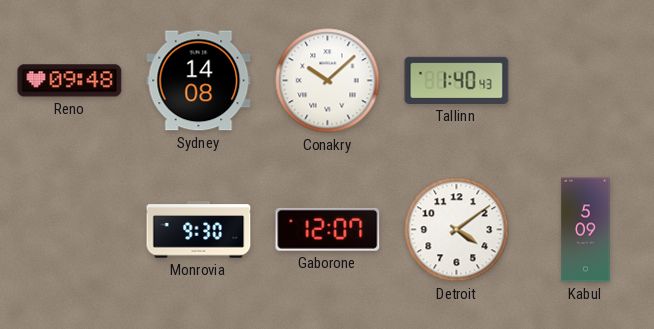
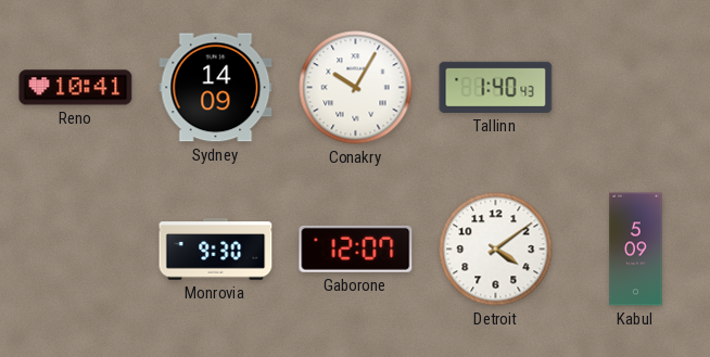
Reno: 09:48 -> 10:41
Sydney: 14:08 -> 14:09
Conakry: 10:08 -> 10:05
